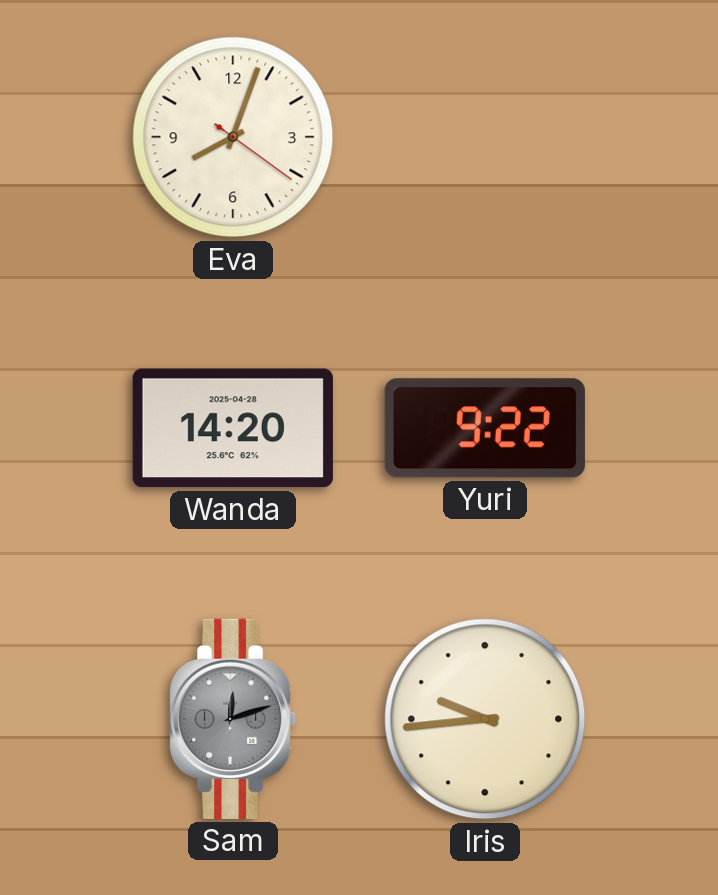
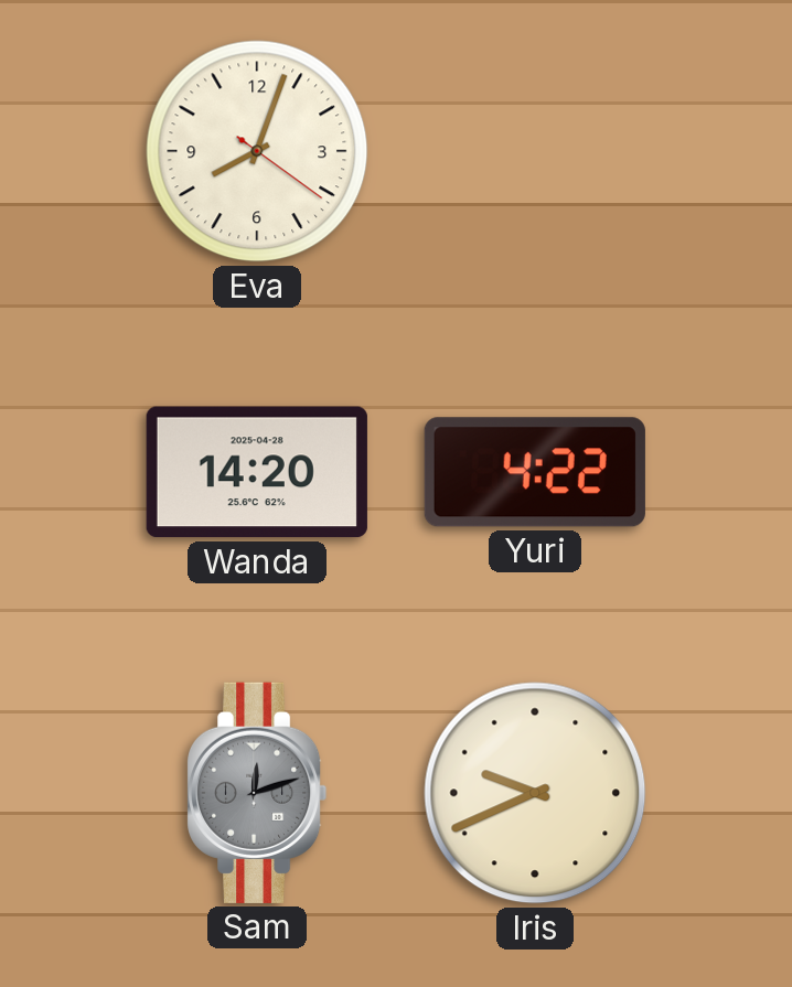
Yuri: 9:22 -> 4:22
Iris: 9:44 -> 9:41
